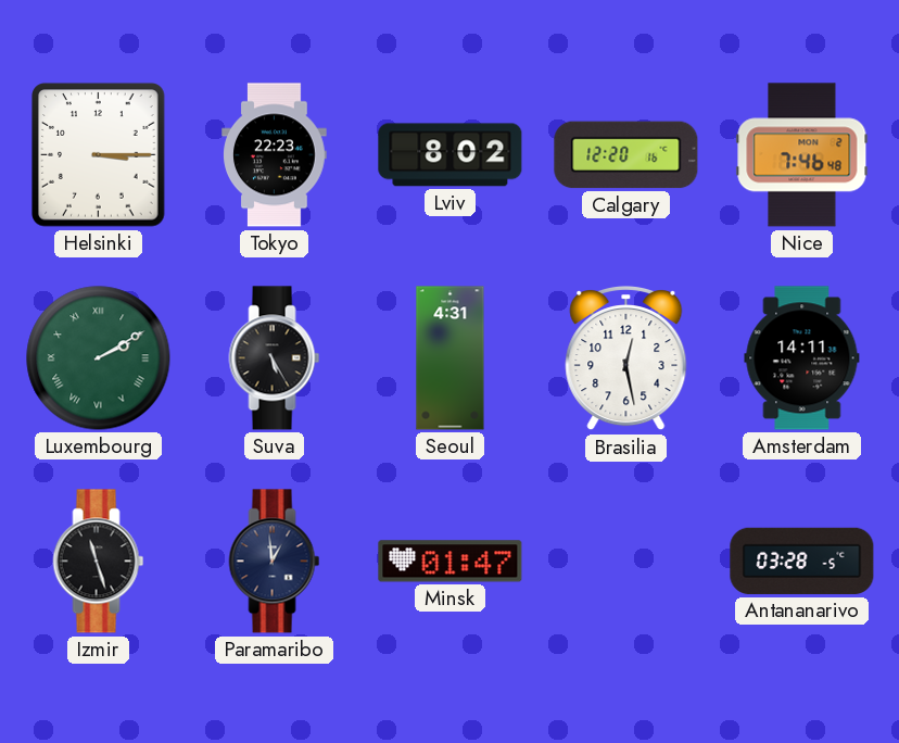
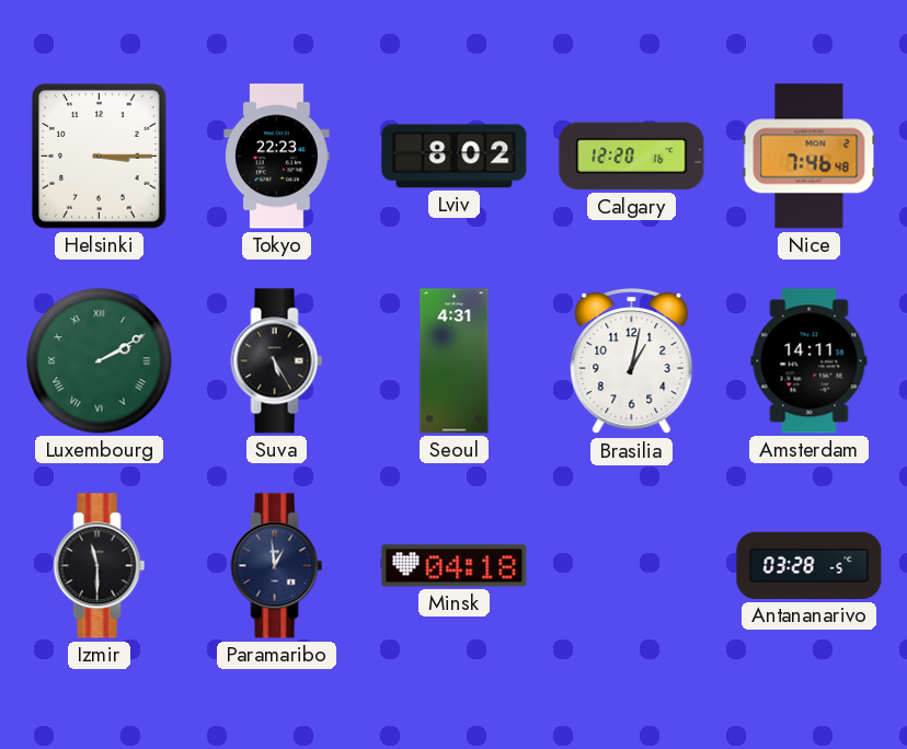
Brasilia: 12:28 -> 1:02
Izmir: 11:27 -> 11:30
Minsk: 01:47 -> 04:18
